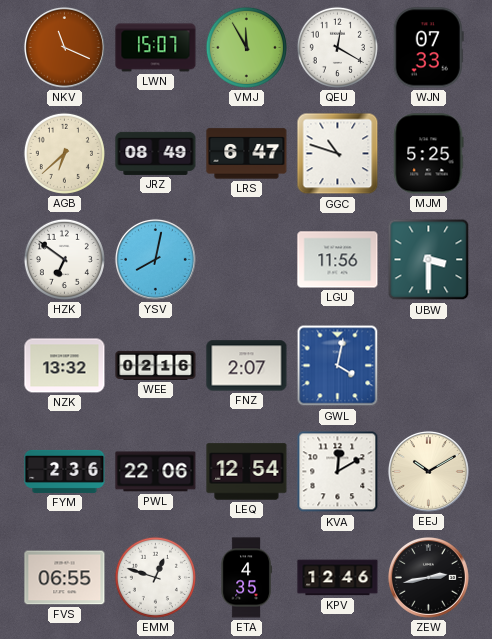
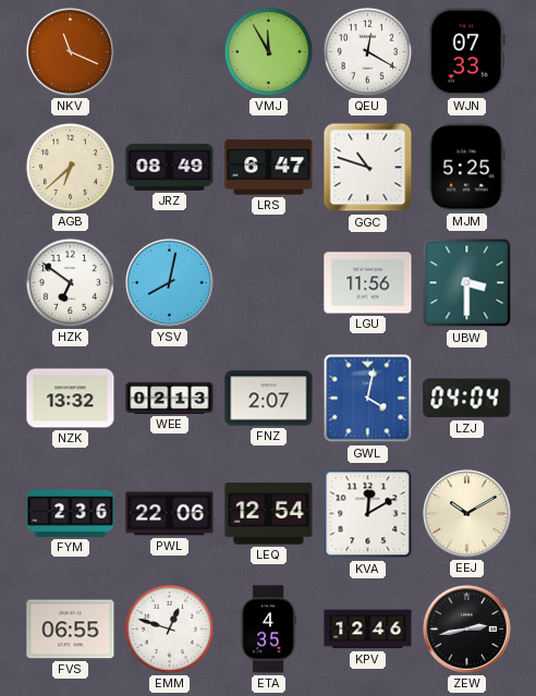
LWN: 15:07 -> none
WEE: 02:16 -> 02:13
LZJ: none -> 04:04
